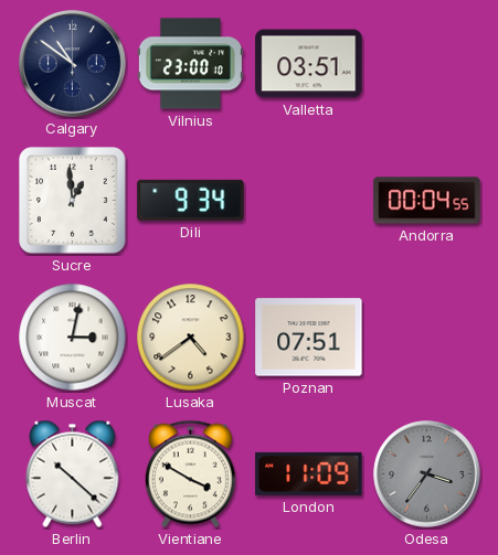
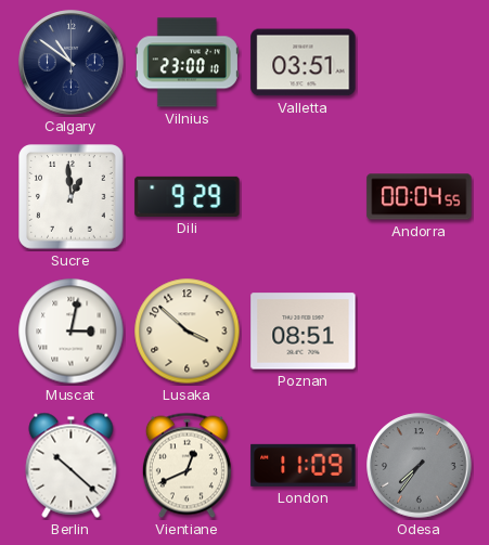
Dili: 9:34 -> 9:29
Lusaka: 4:39 -> 3:52
Poznan: 07:51 -> 08:51
Vientiane: 3:50 -> 12:41
Odesa: 3:36 -> 7:36
